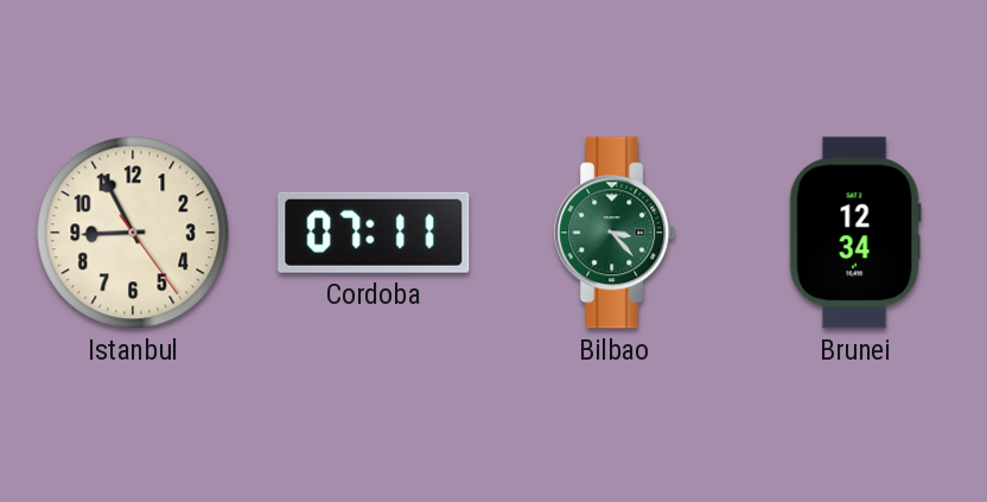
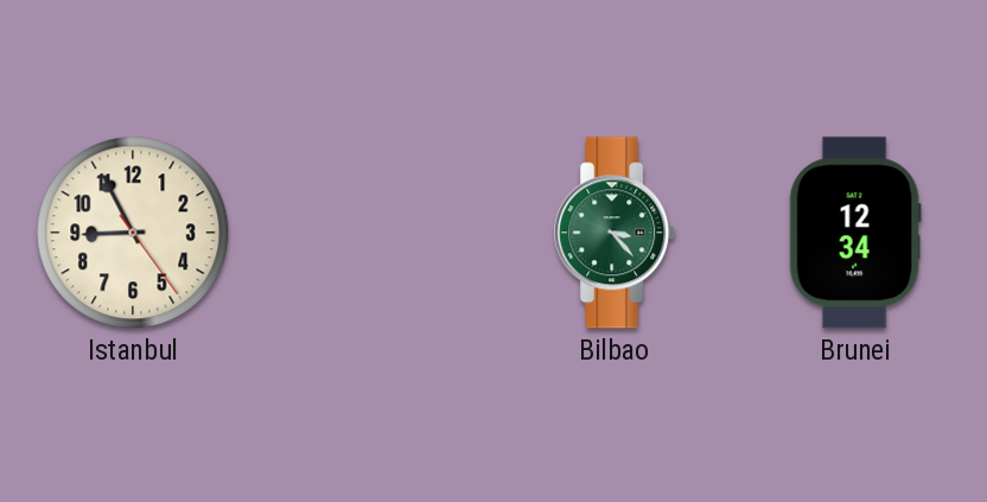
Cordoba: 07:11 -> none
